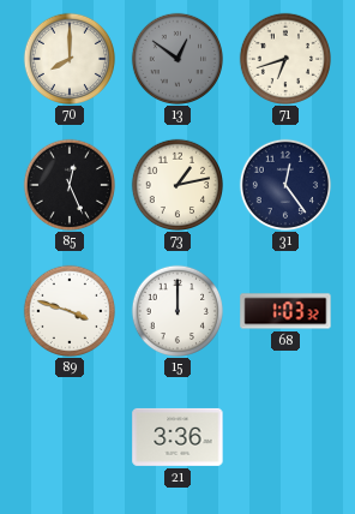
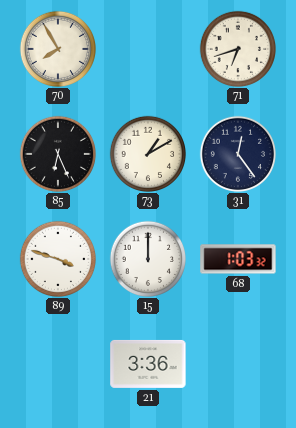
70: 8:00 -> 7:55
13: 12:51 -> none
85: 12:26 -> 6:26
73: 1:13 -> 1:10
